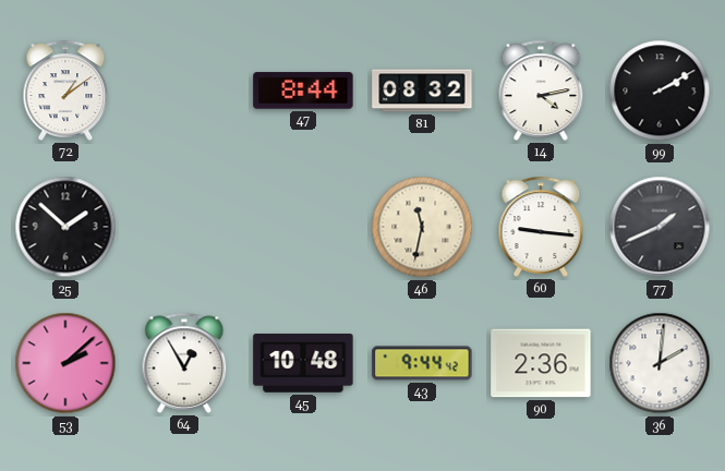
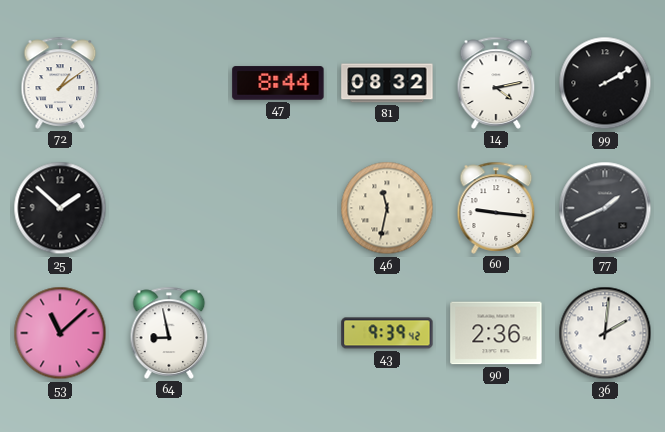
53: 2:08 -> 11:08
64: 12:55 -> 8:58
45: 10:48 -> none
43: 9:44 -> 9:39
